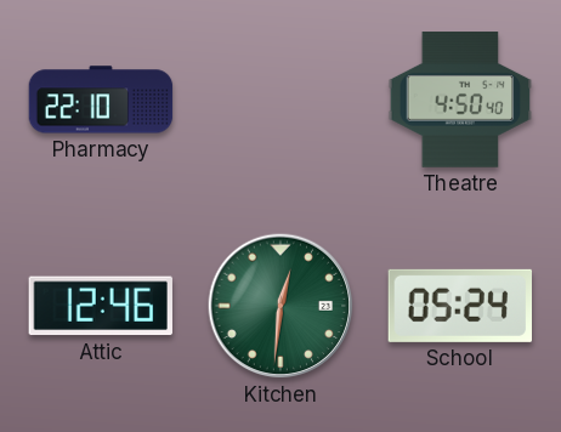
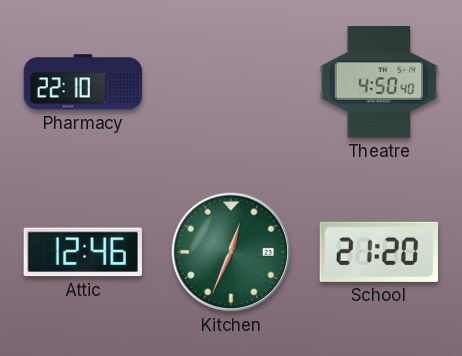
Kitchen: 12:31 -> 12:34
School: 05:24 -> 21:20
